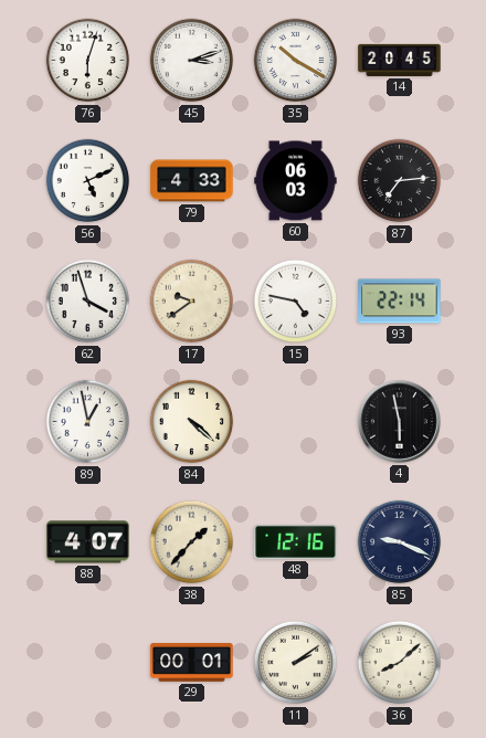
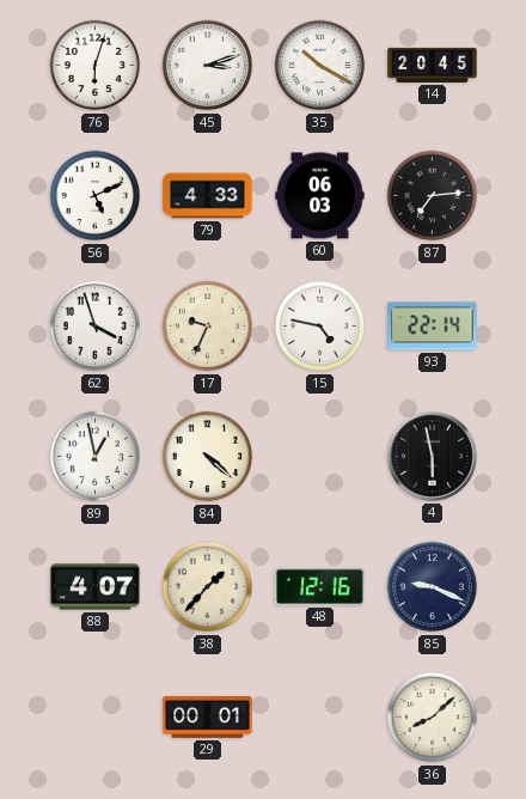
17: 9:39 -> 9:34
11: 2:09 -> none
